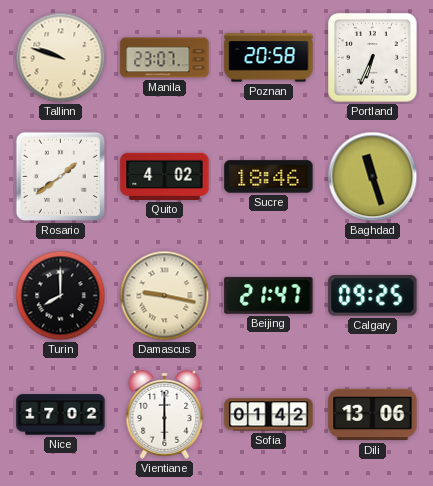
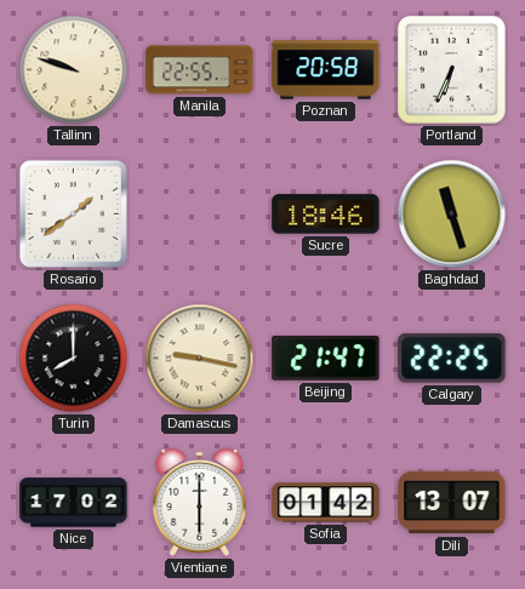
Manila: 23:07 -> 22:55
Quito: 4:02 -> none
Calgary: 09:25 -> 22:25
Dili: 13:06 -> 13:07
